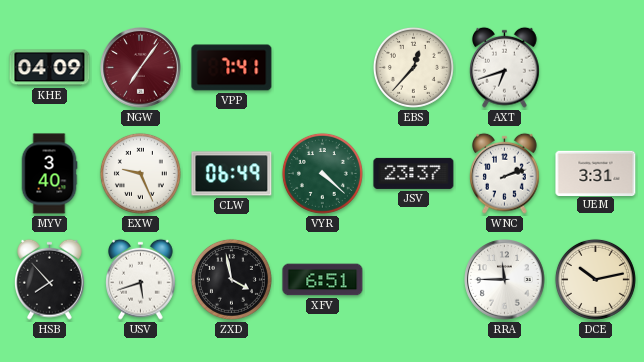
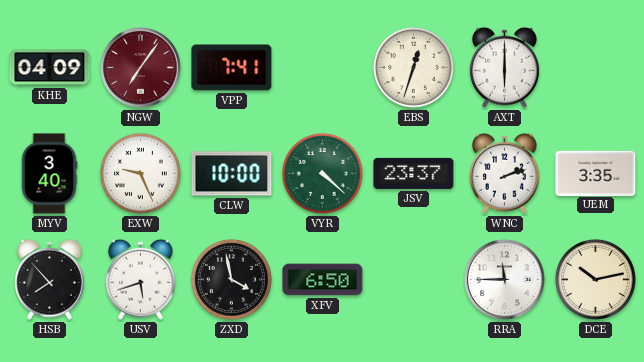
EBS: 12:37 -> 12:33
AXT: 6:42 -> 6:00
CLW: 06:49 -> 10:00
UEM: 3:31 -> 3:35
XFV: 6:51 -> 6:50
